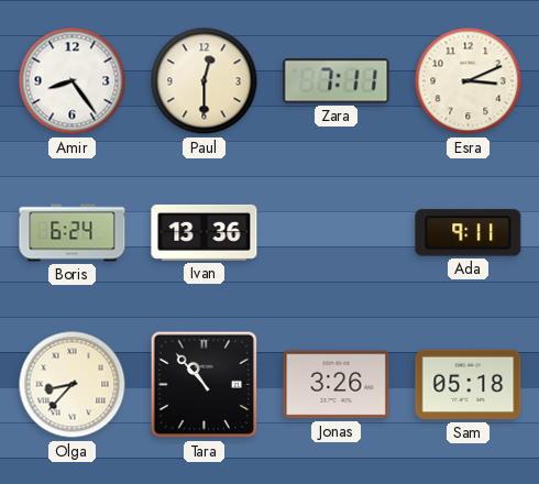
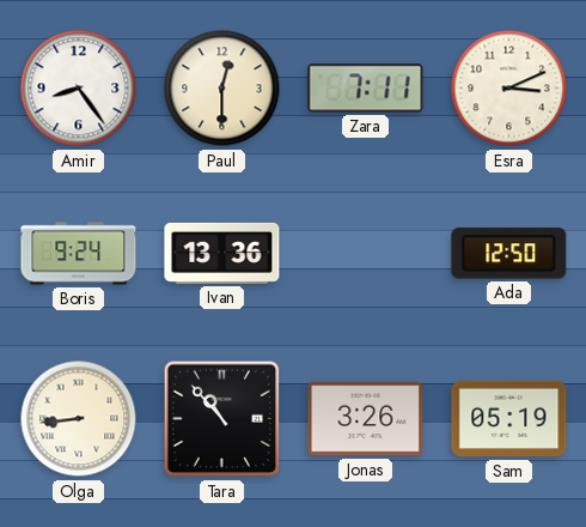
Boris: 6:24 -> 9:24
Ada: 9:11 -> 12:50
Olga: 8:37 -> 8:44
Sam: 05:18 -> 05:19
